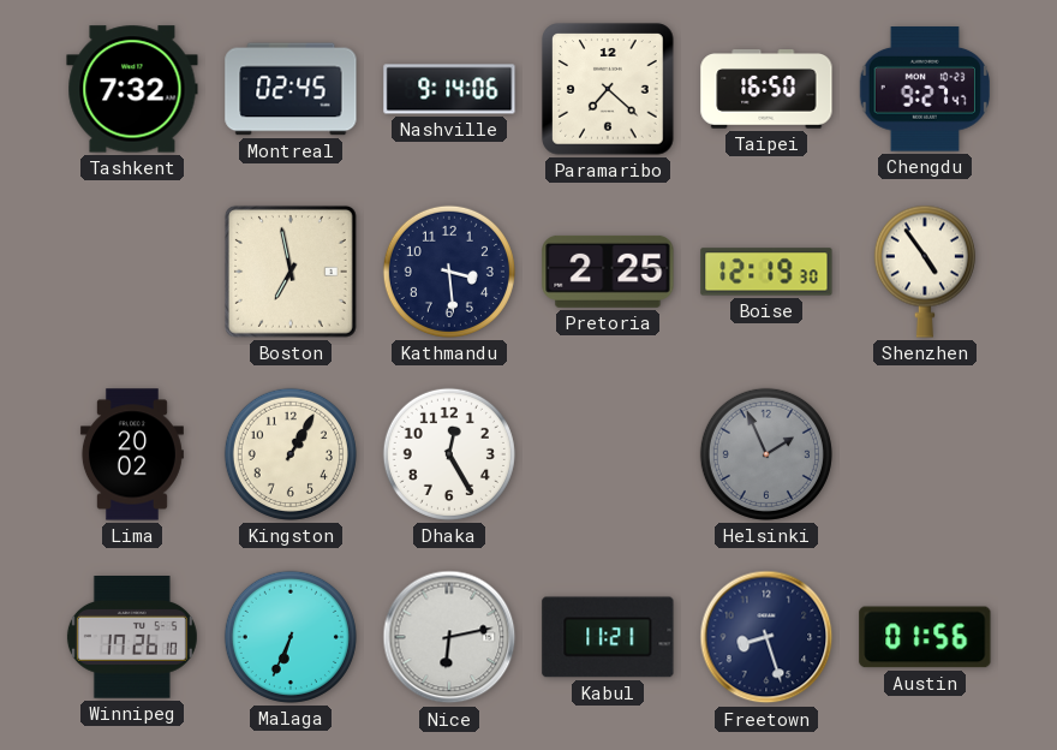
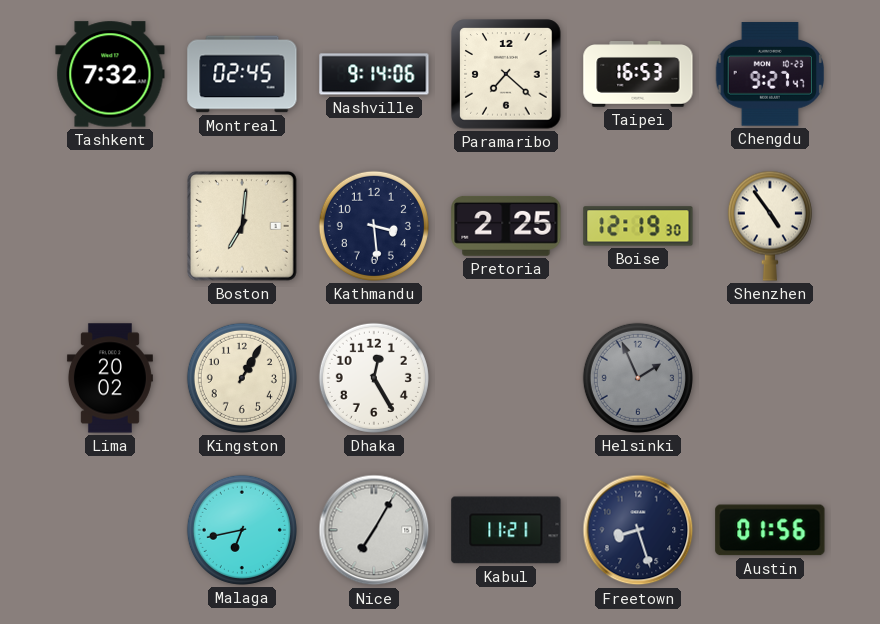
Taipei: 16:50 -> 16:53
Boston: 6:58 -> 7:01
Winnipeg: 17:26 -> none
Malaga: 6:34 -> 6:43
Nice: 6:13 -> 7:05
